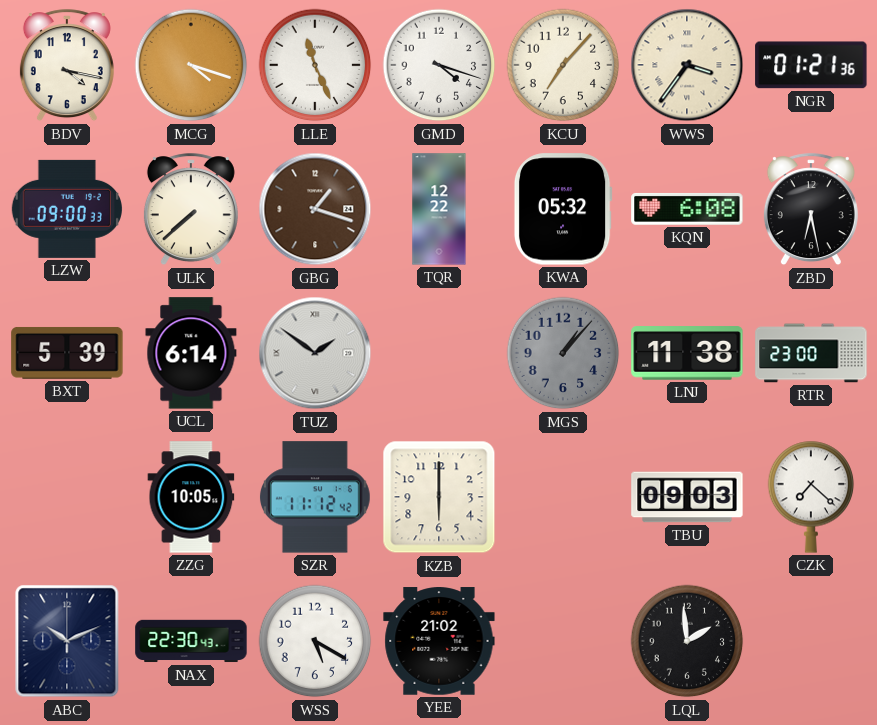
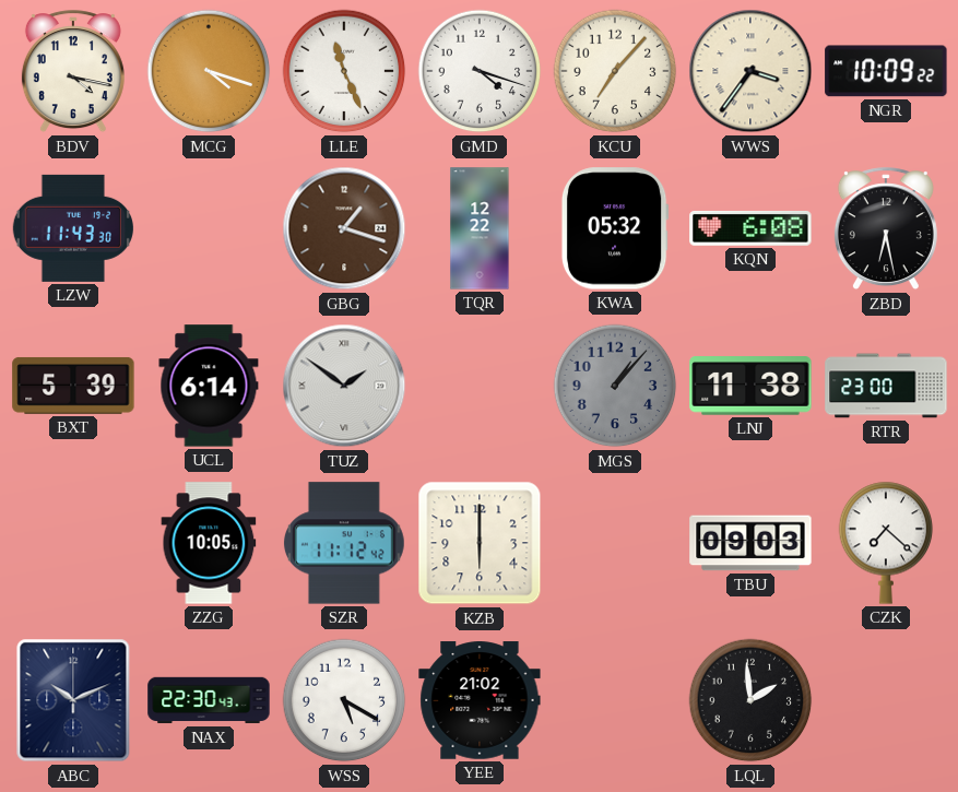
NGR: 01:21 -> 10:09
LZW: 09:00 -> 11:43
ULK: 7:38 -> none
